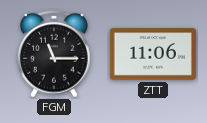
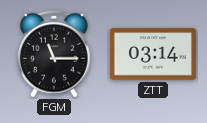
ZTT: 11:06 -> 03:14
